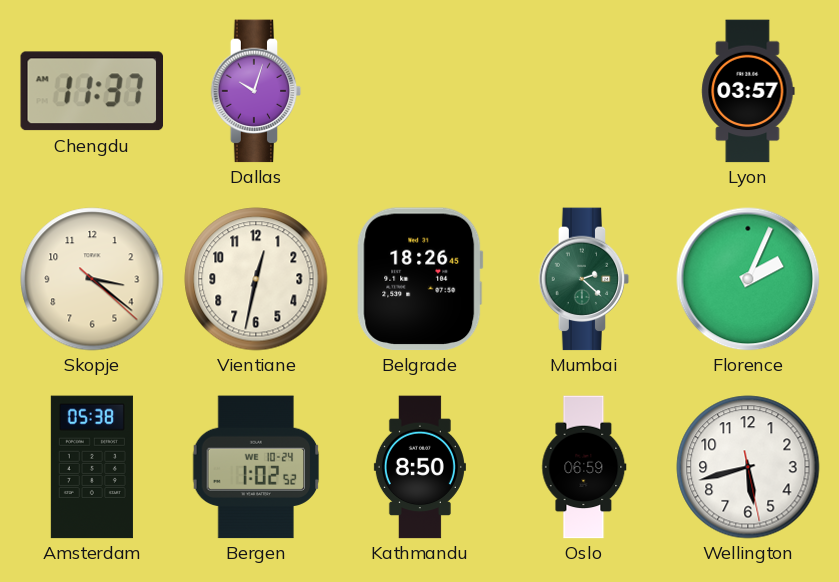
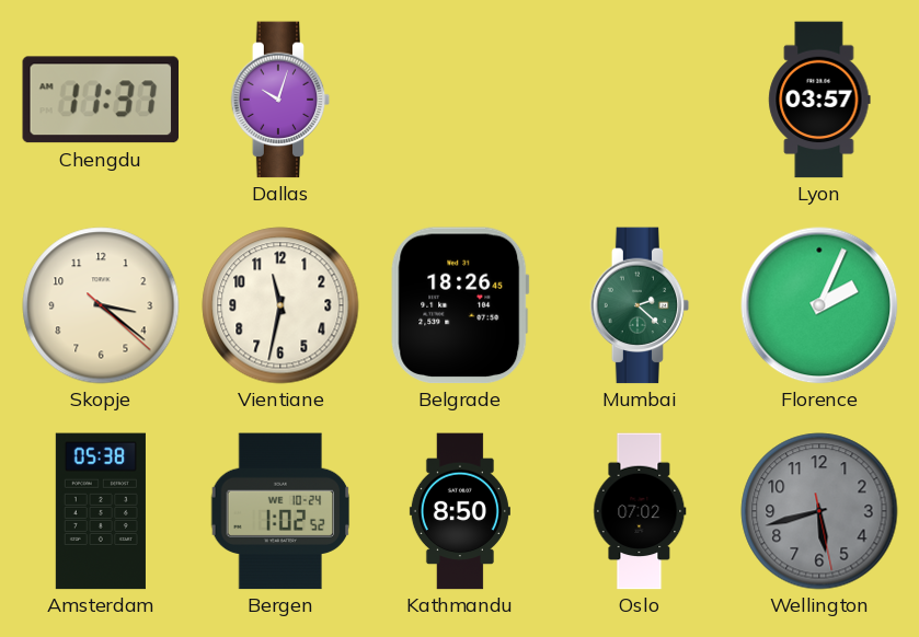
Vientiane: 12:32 -> 11:32
Oslo: 06:59 -> 07:02
Wellington dial: white -> grey
